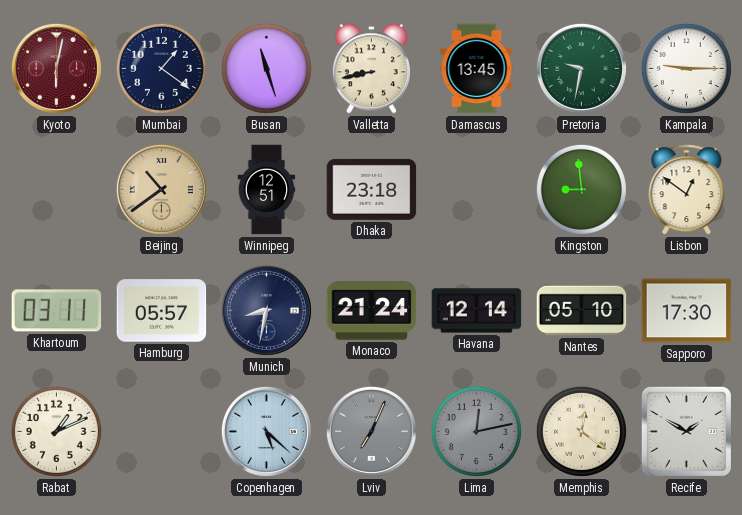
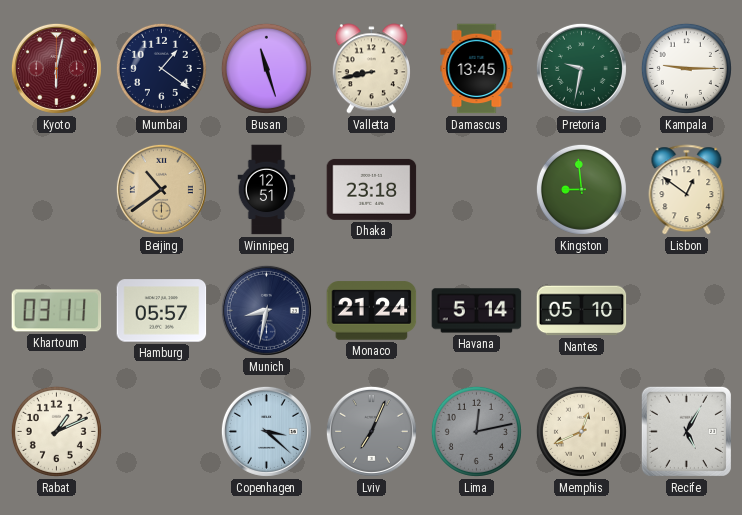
Havana: 12:14 -> 5:14
Sapporo: 17:30 -> none
Copenhagen: 5:22 -> 3:22
Memphis: 12:21 -> 12:41
Recife: 1:50 -> 5:05
